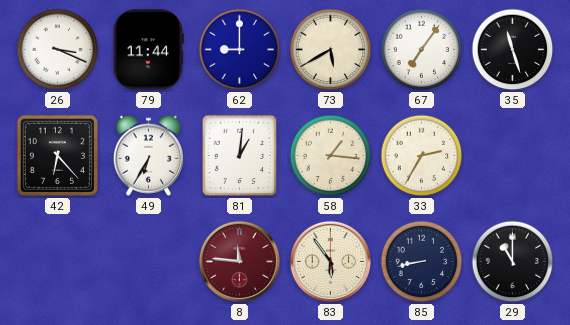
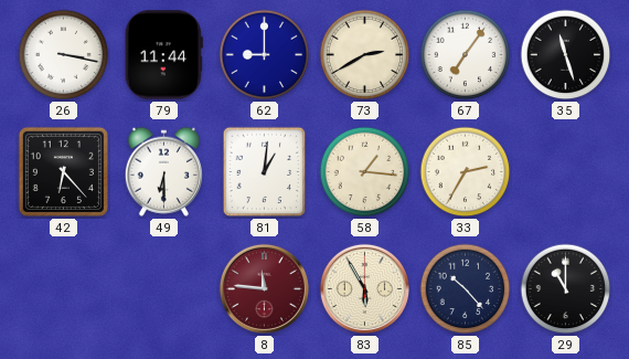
26: 3:19 -> 3:17
73: 5:40 -> 2:40
49: 6:35 -> 6:30
83: 5:54 -> 5:55
85: 8:43 -> 10:23
